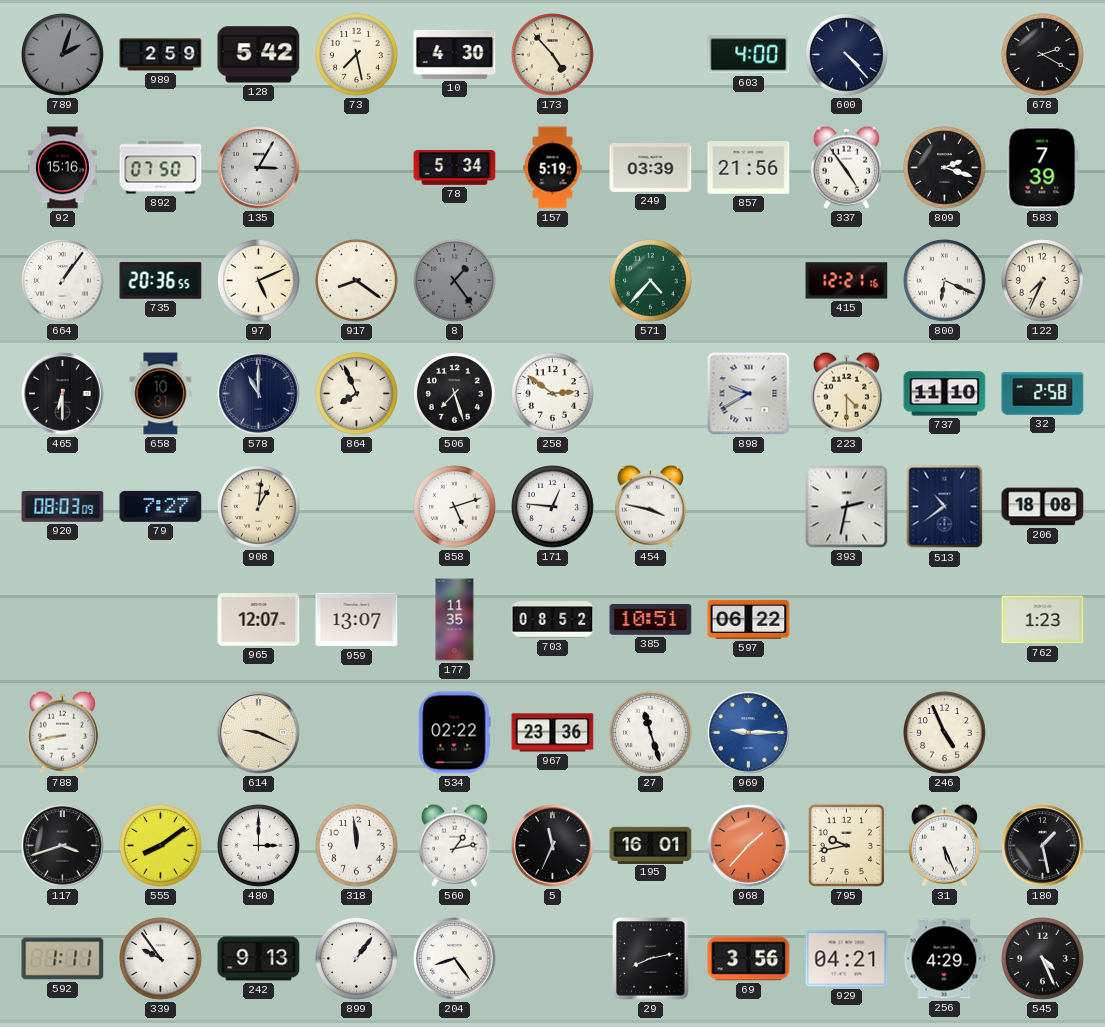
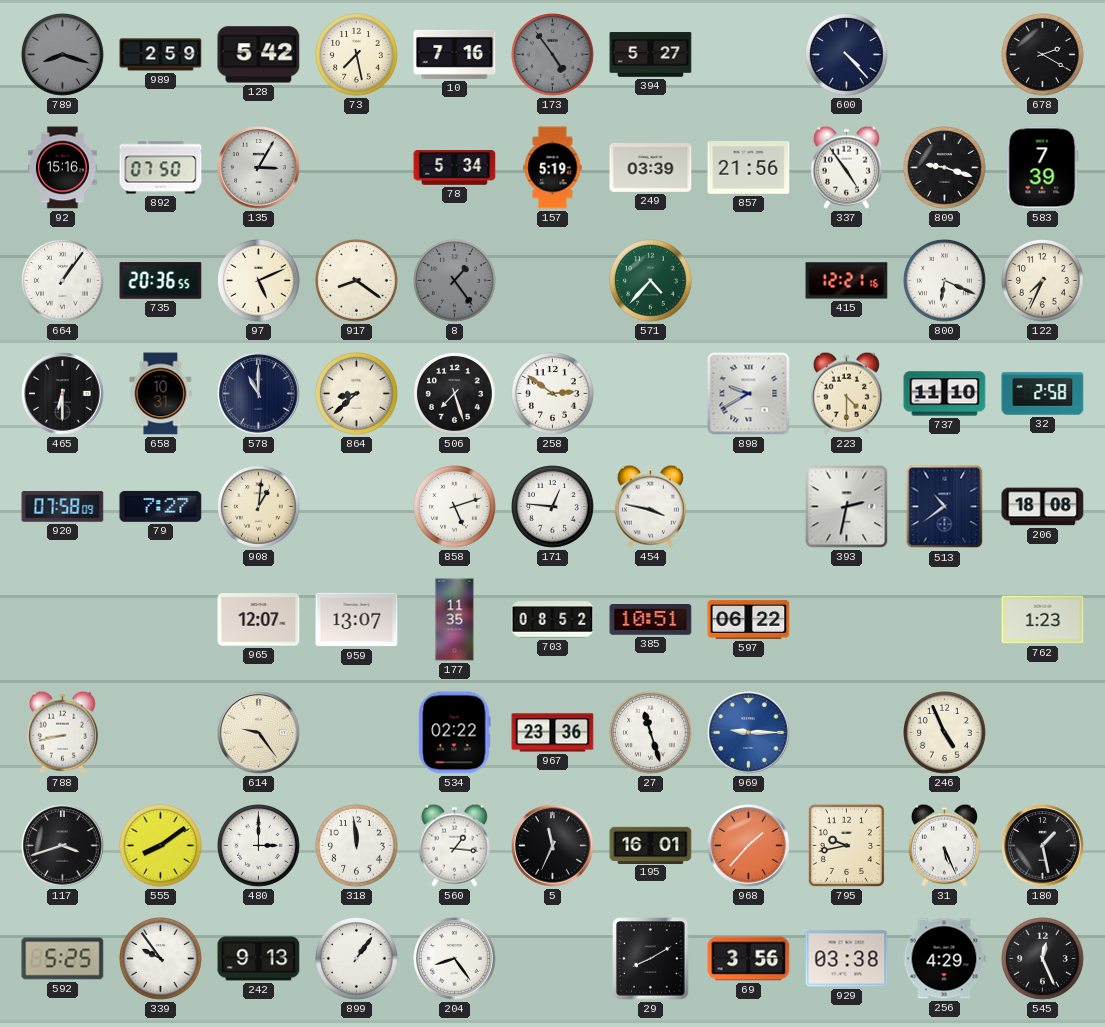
789: 2:03 -> 8:18
10: 4:30 -> 7:16
173: 4:53 -> 4:54
173 dial: cream -> grey
394: none -> 5:27
603: 4:00 -> none
809: 2:18 -> 9:18
864: 7:56 -> 8:38
920: 08:03 -> 07:58
614: 9:19 -> 9:24
560: 1:13 -> 1:16
592: 1:11 -> 5:25
29: 8:13 -> 8:10
929: 04:21 -> 03:38
545: 4:26 -> 12:26
